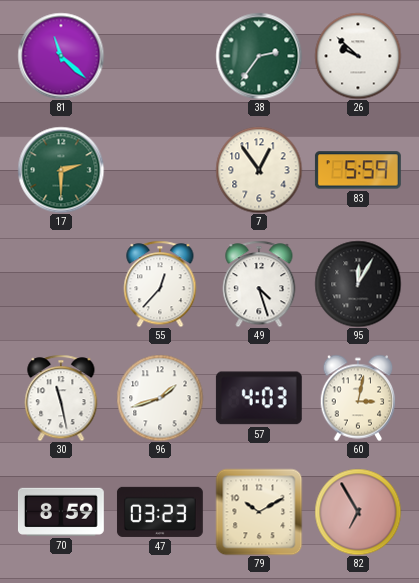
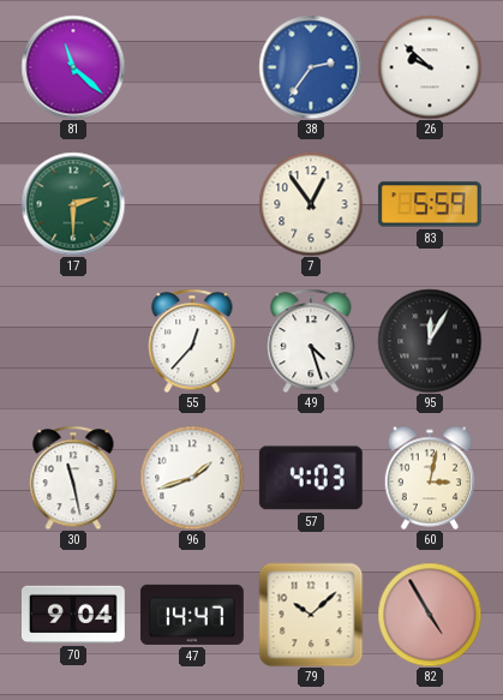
38 dial: green -> blue
70: 8:59 -> 9:04
47: 03:23 -> 14:47
79: 10:10 -> 10:08
82: 6:55 -> 4:55
